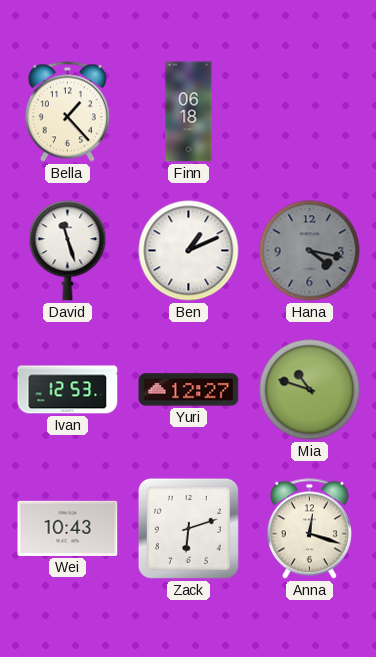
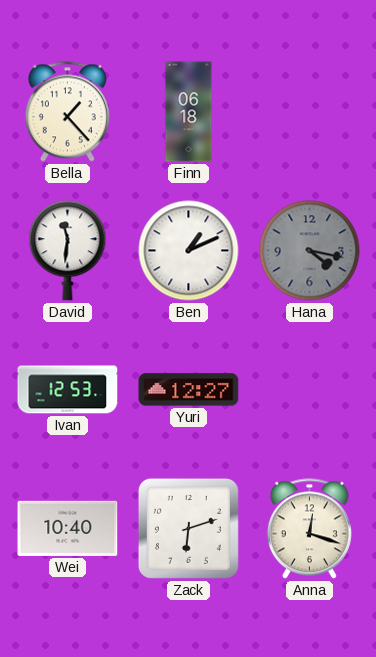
David: 11:27 -> 11:31
Mia: 10:48 -> none
Wei: 10:43 -> 10:40
